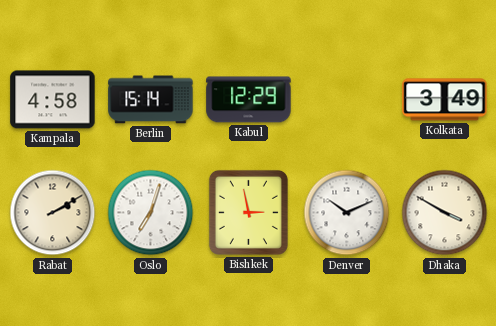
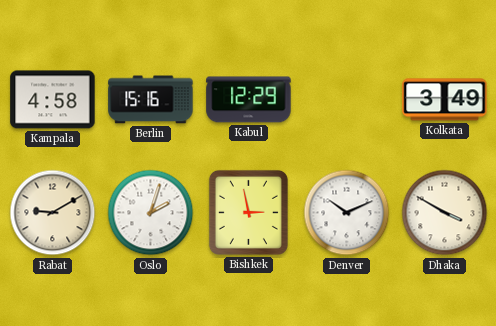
Berlin: 15:14 -> 15:16
Rabat: 2:10 -> 9:10
Oslo: 7:03 -> 2:03
